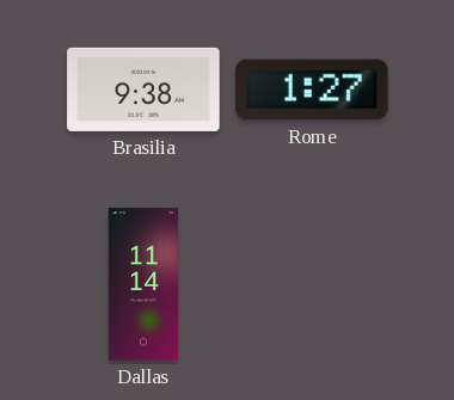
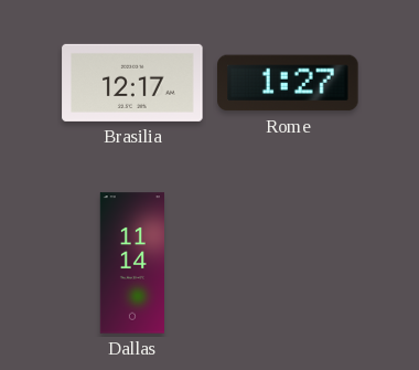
Brasilia: 9:38 -> 12:17
